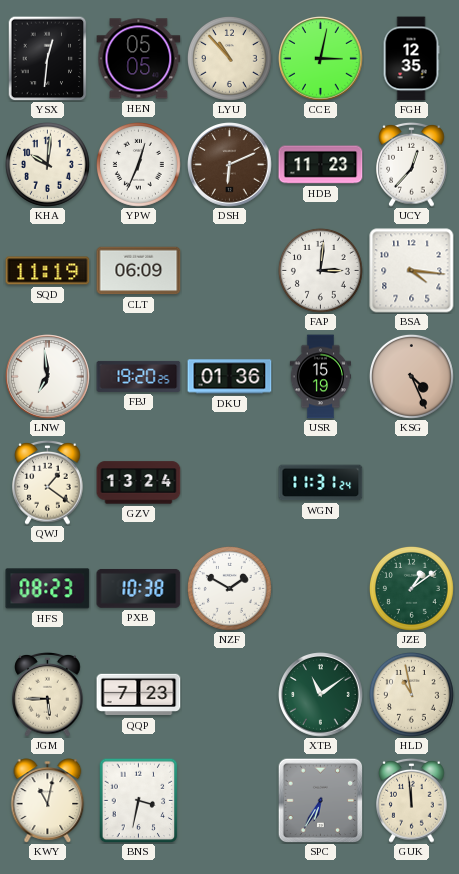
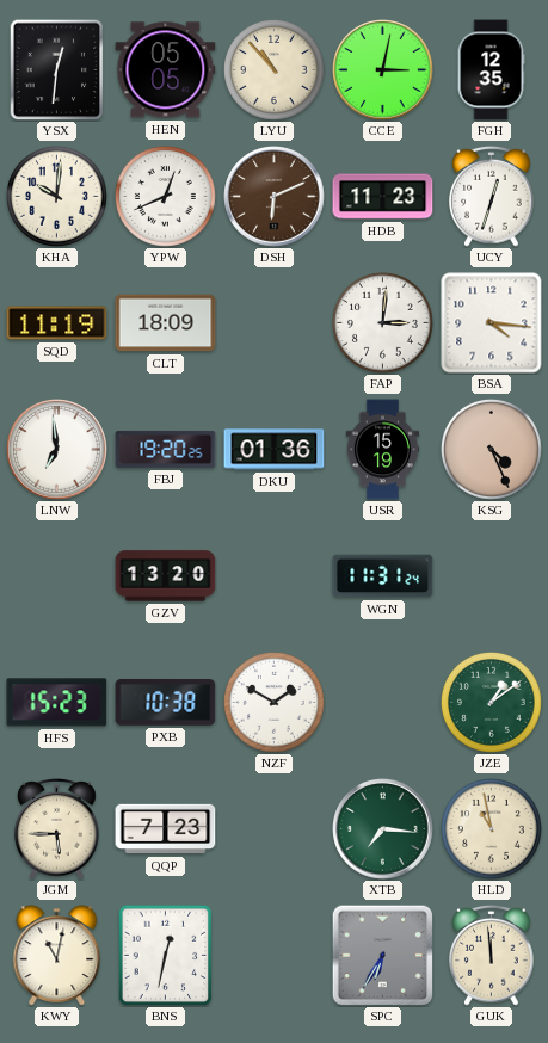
YPW: 12:34 -> 12:41
UCY: 12:37 -> 12:33
CLT: 06:09 -> 18:09
QWJ: 1:21 -> none
GZV: 13:24 -> 13:20
HFS: 08:23 -> 15:23
XTB: 11:09 -> 7:16
BNS: 3:32 -> 12:32
